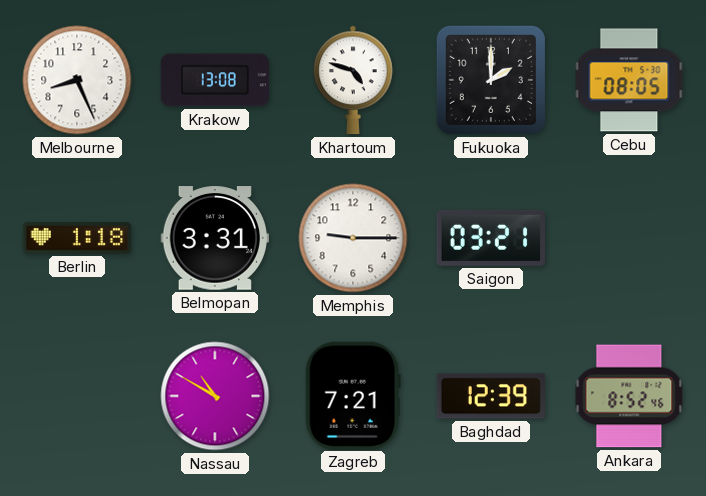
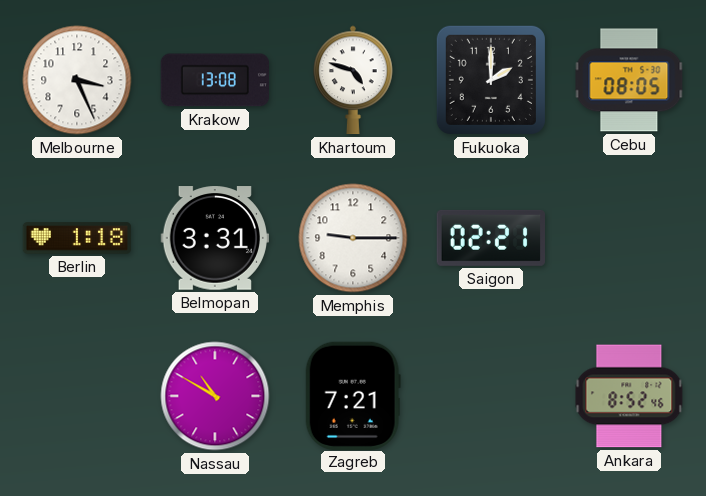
Melbourne: 8:26 -> 3:26
Saigon: 03:21 -> 02:21
Baghdad: 12:39 -> none
